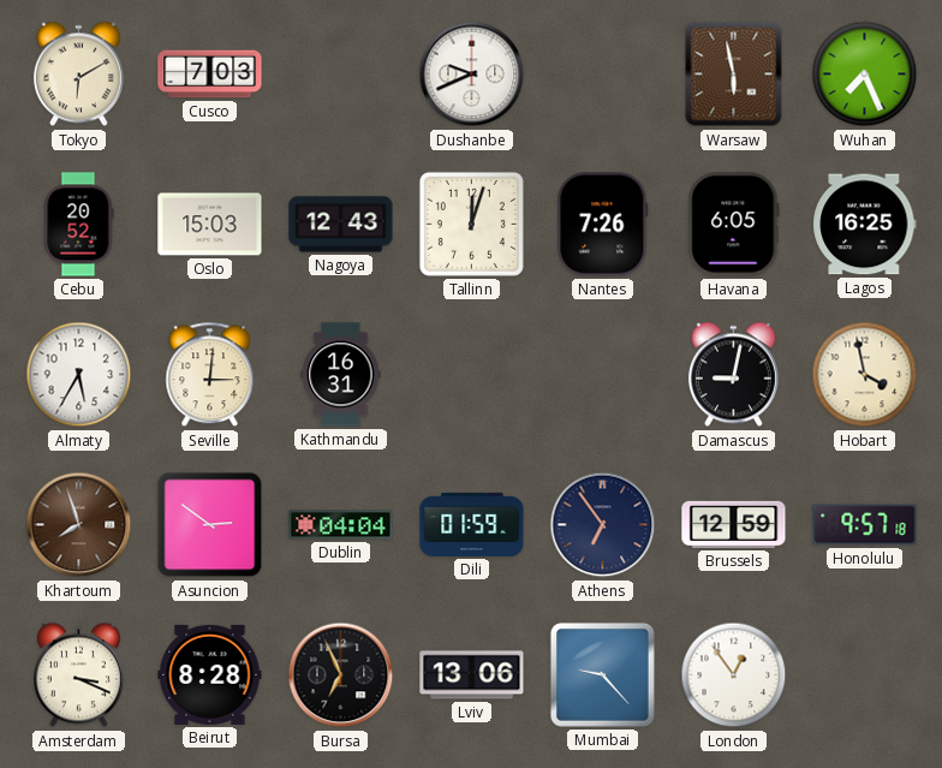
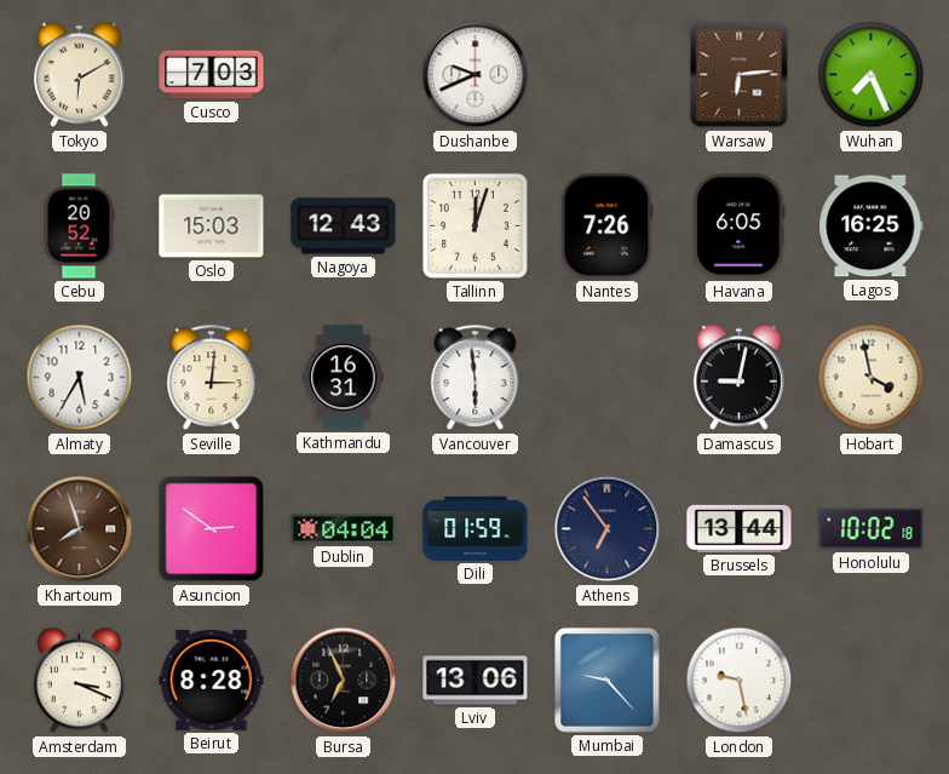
Warsaw: 5:58 -> 6:14
Vancouver: none -> 5:59
Brussels: 12:59 -> 13:44
Honolulu: 9:57 -> 10:02
London: 12:54 -> 9:28
